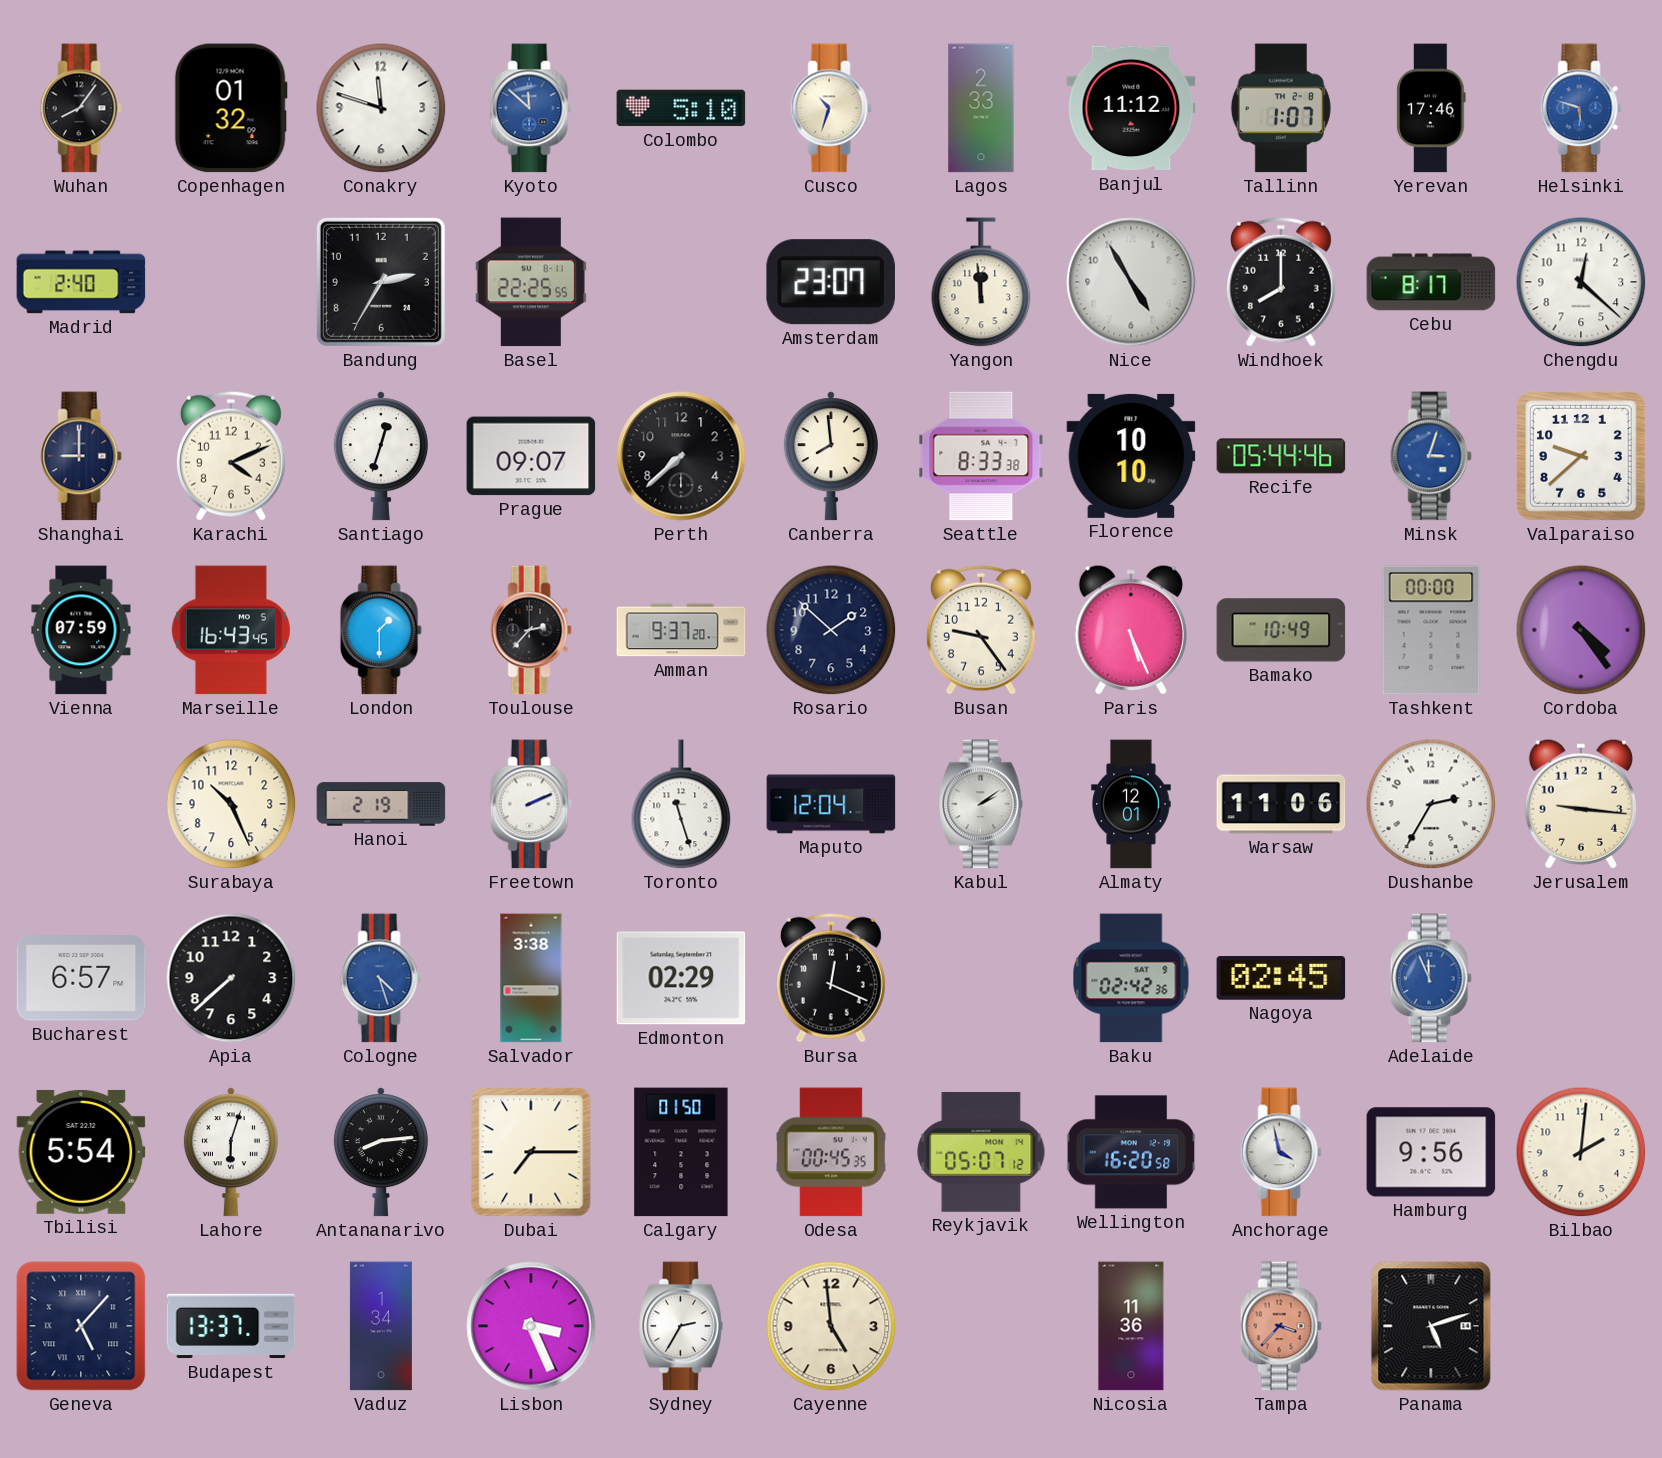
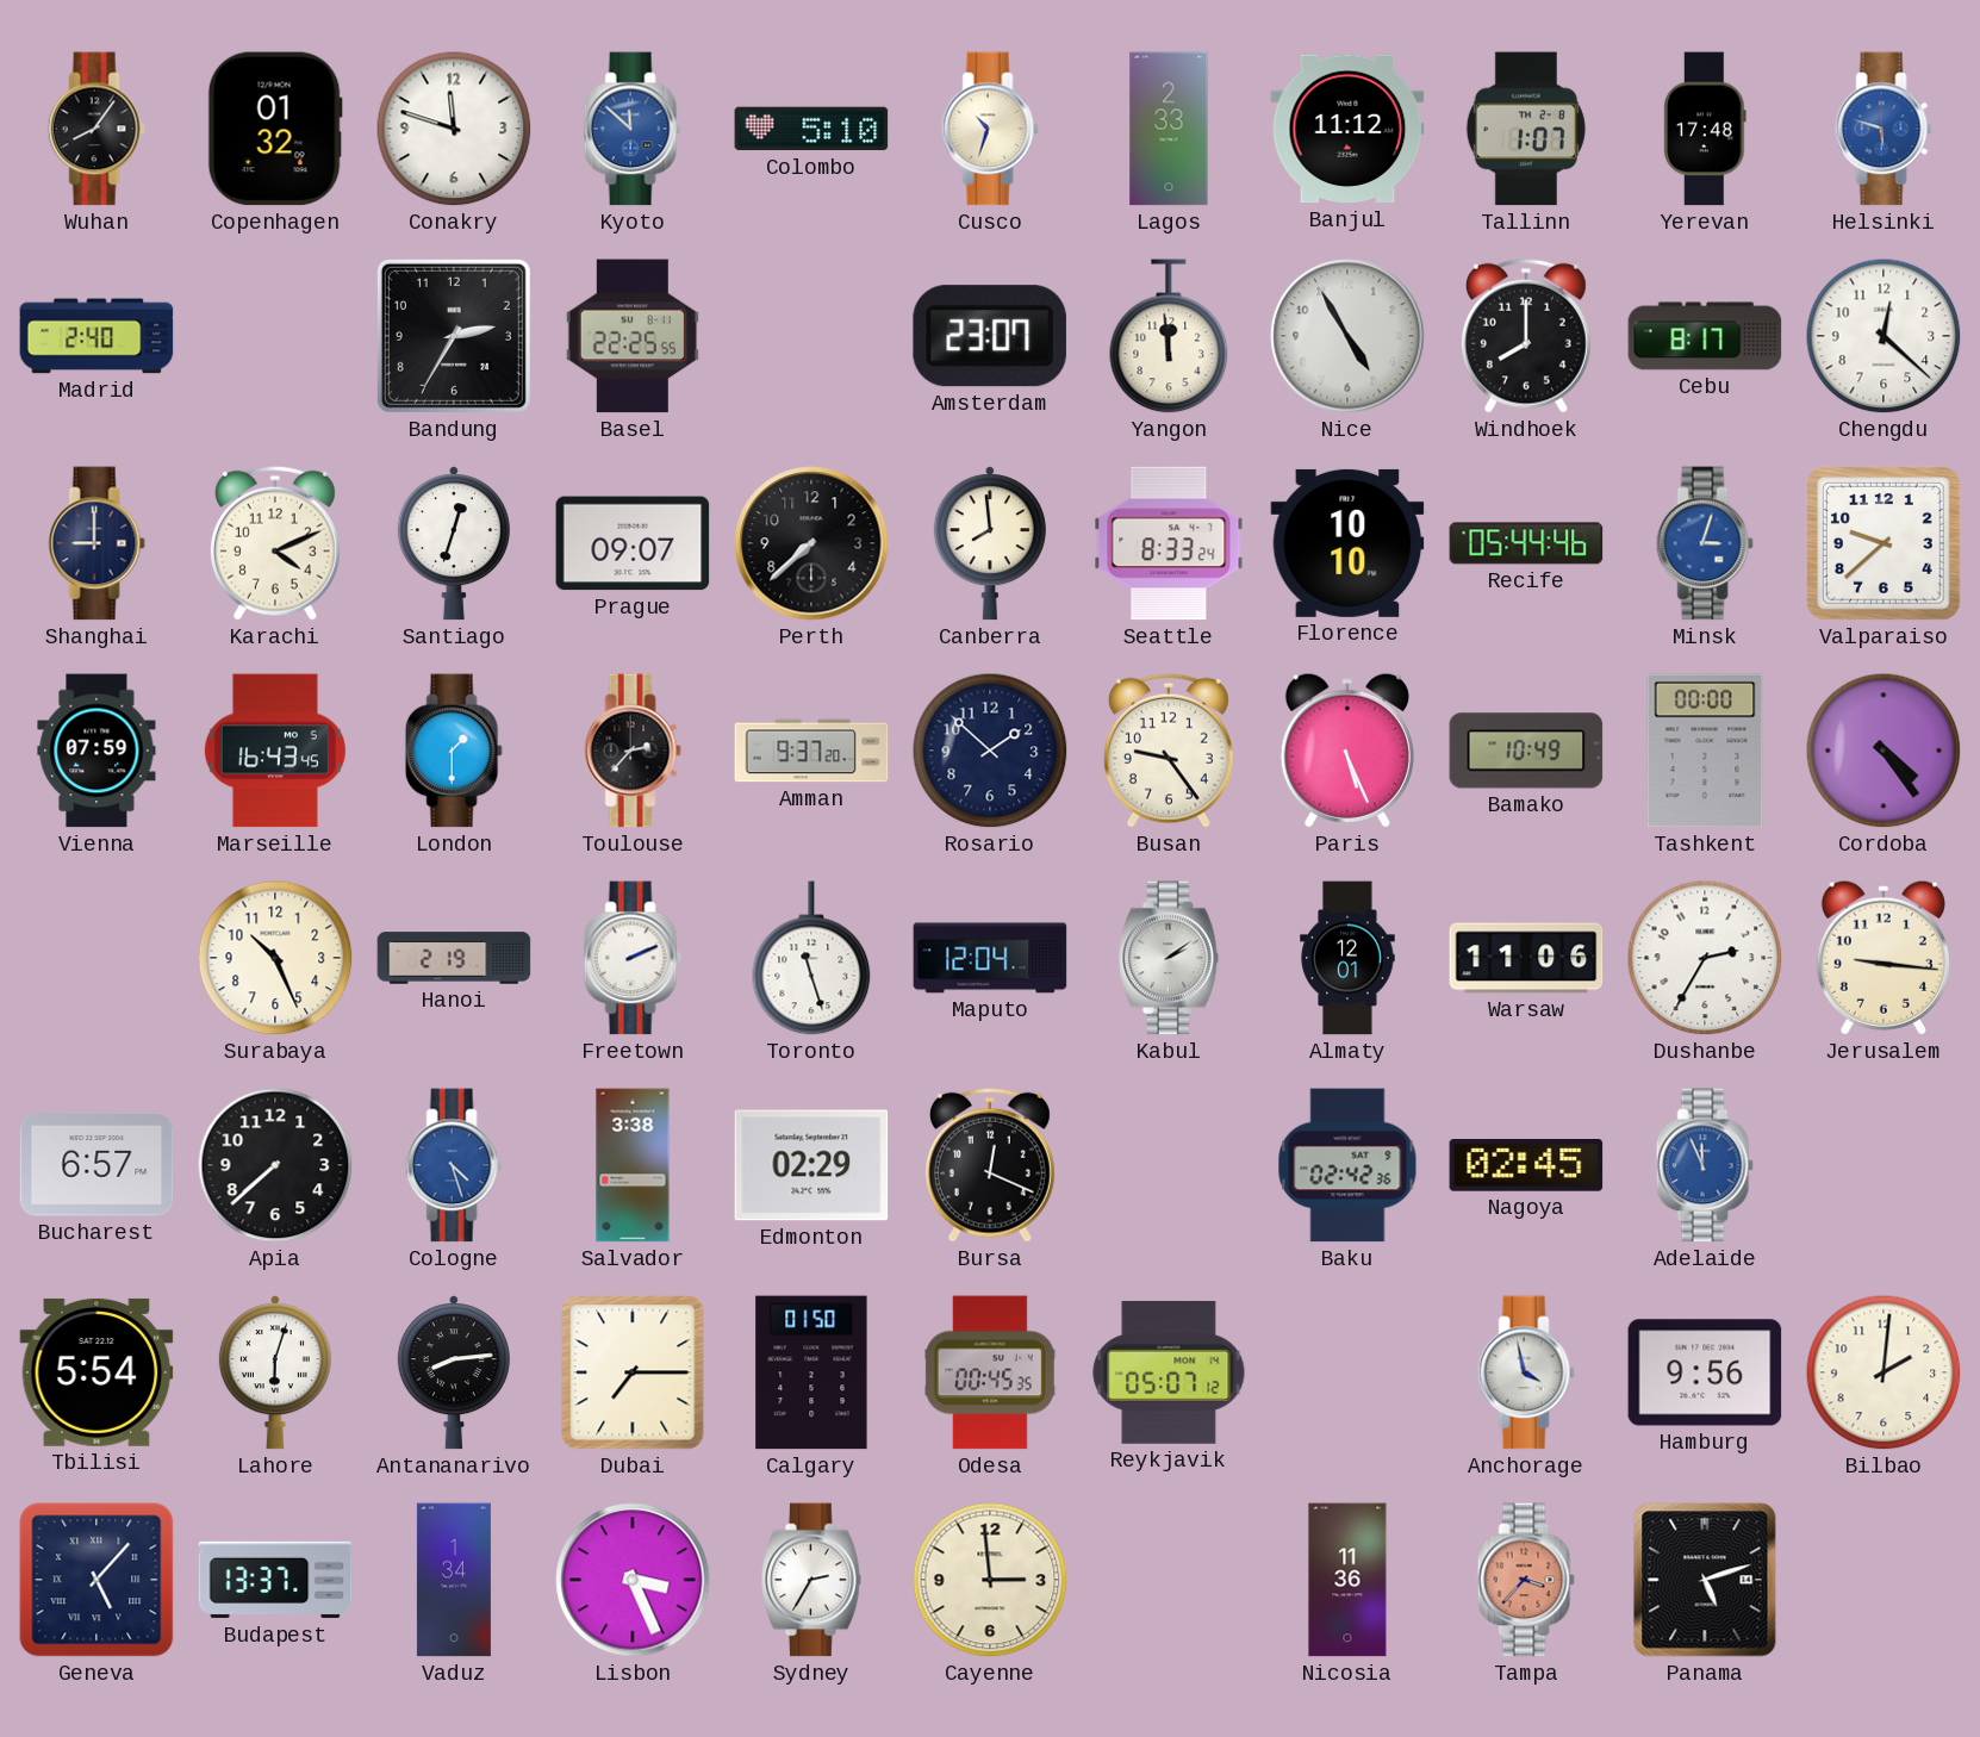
Yerevan: 17:46 -> 17:48
Seattle: 8:33:38 -> 8:33:24
Wellington: 16:20 -> none
Cayenne: 4:59 -> 2:59
